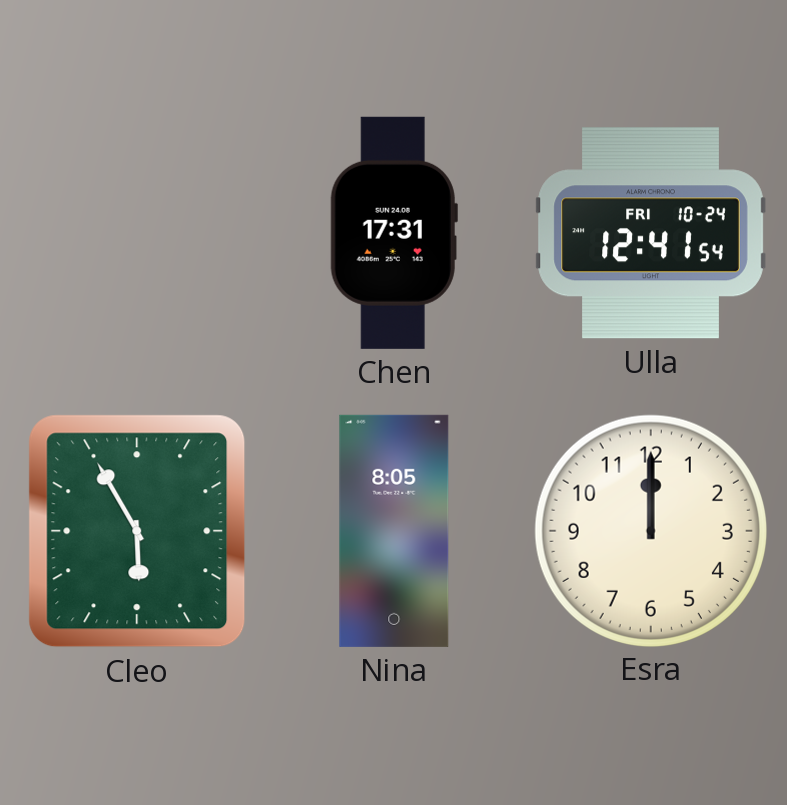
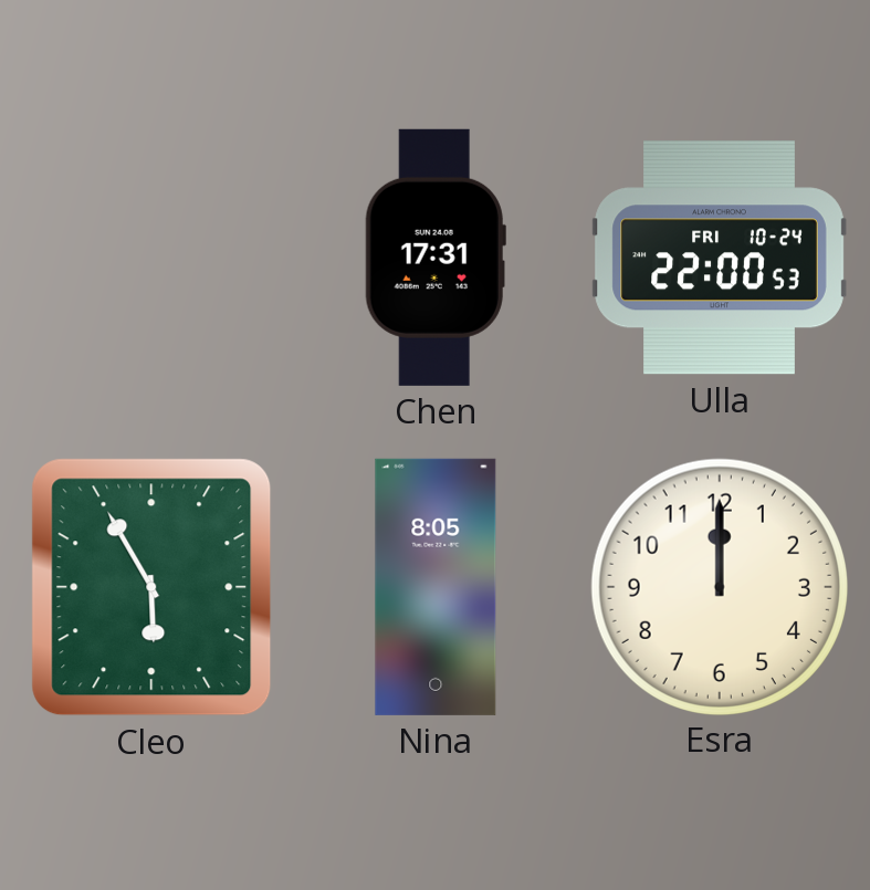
Ulla: 12:41 -> 22:00
